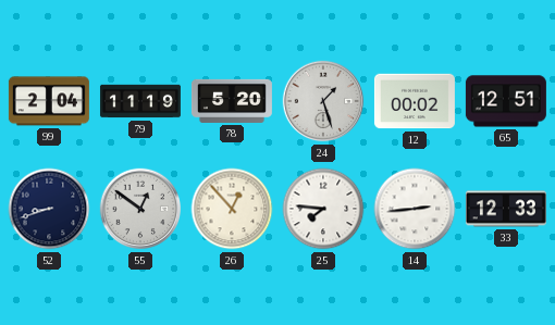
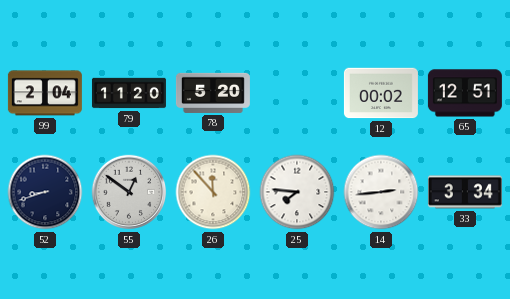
79: 11:19 -> 11:20
24: 1:27 -> none
26: 12:53 -> 11:53
33: 12:33 -> 3:34
